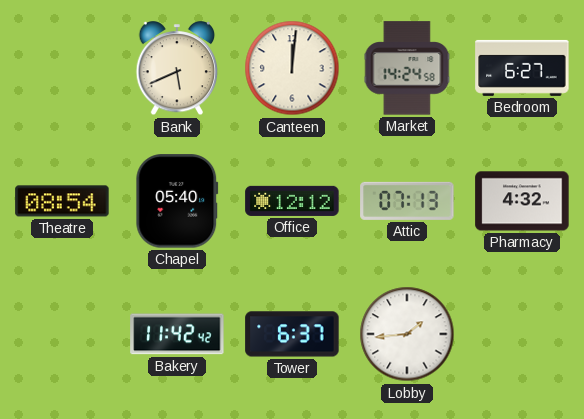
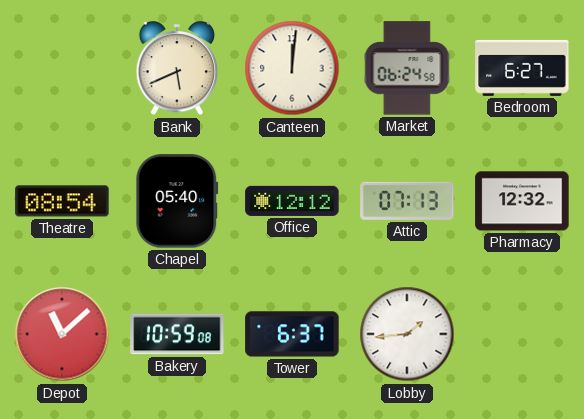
Market: 14:24 -> 06:24
Pharmacy: 4:32 -> 12:32
Depot: none -> 11:08
Bakery: 11:42 -> 10:59
